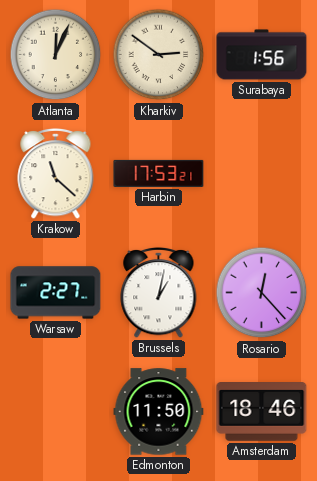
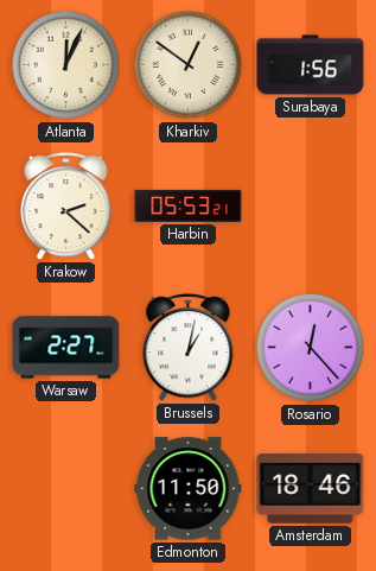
Kharkiv: 2:51 -> 12:51
Krakow: 11:22 -> 2:22
Harbin: 17:53 -> 05:53
